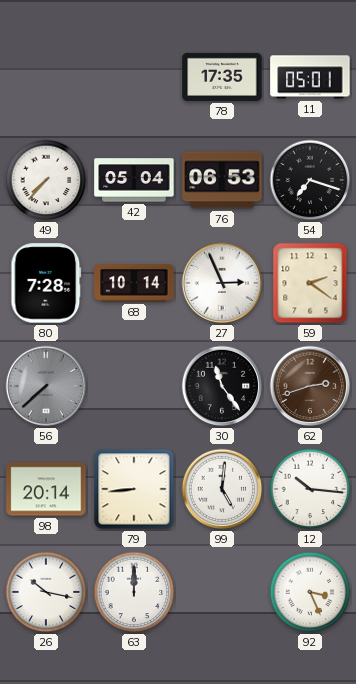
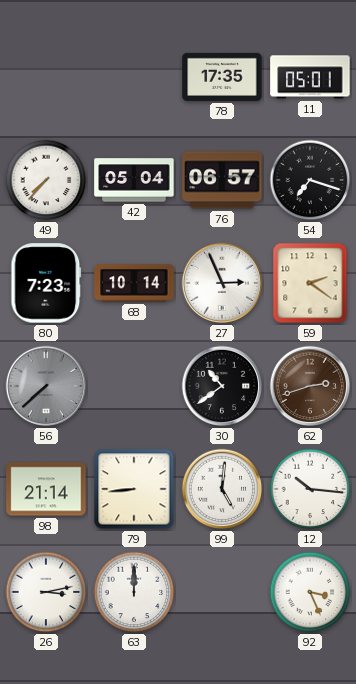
76: 06:53 -> 06:57
80: 7:28 -> 7:23
30: 11:24 -> 10:39
98: 20:14 -> 21:14
26: 10:17 -> 3:13
